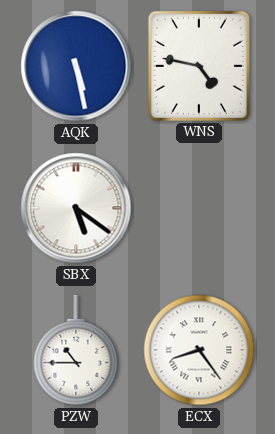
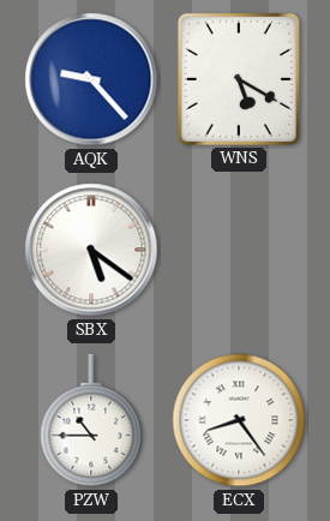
AQK: 5:28 -> 9:23
WNS: 4:47 -> 5:20
